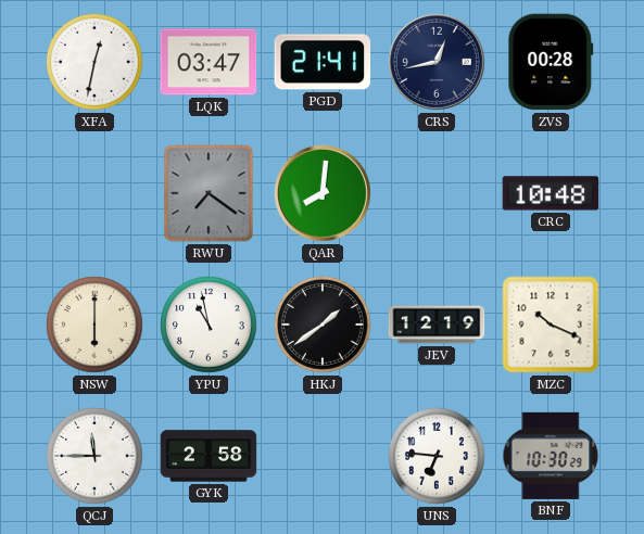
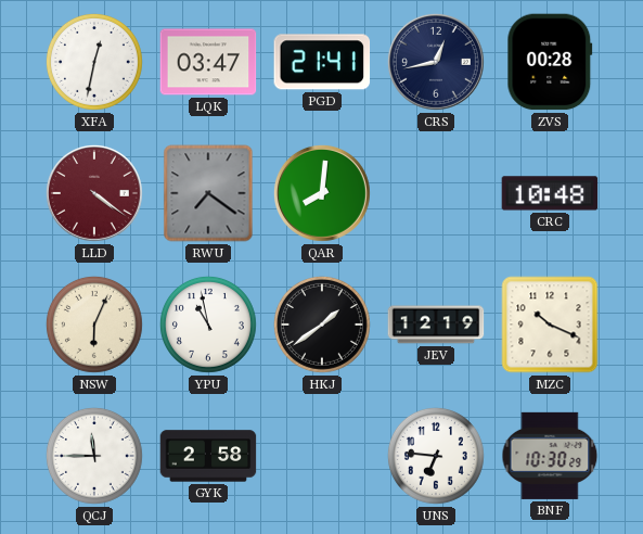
LLD: none -> 4:21
NSW: 6:00 -> 6:04
